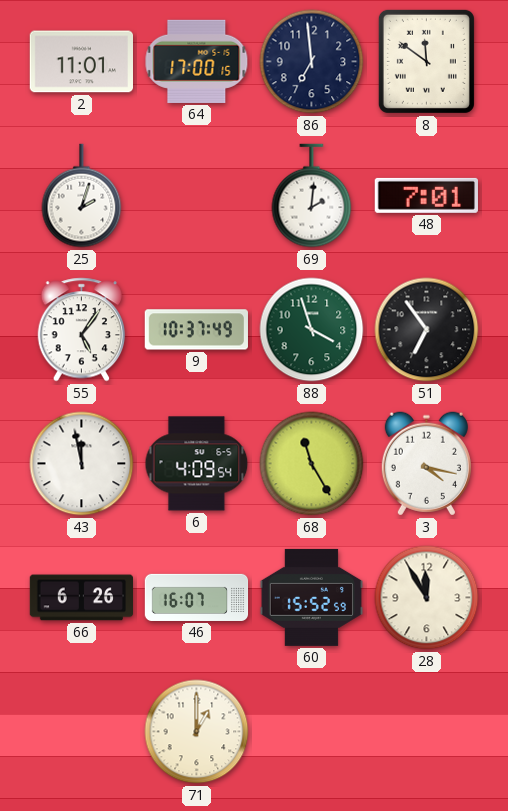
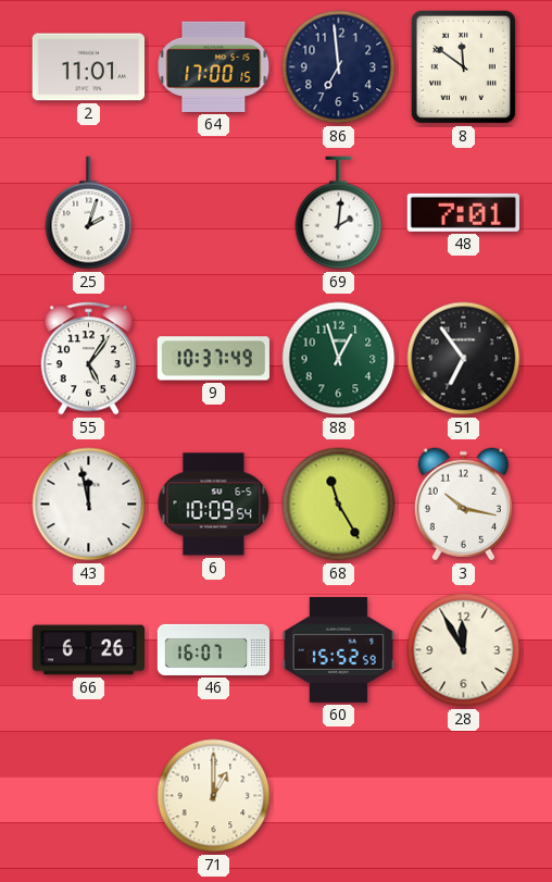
88: 3:57 -> 12:57
6: 4:09 -> 10:09
3: 4:17 -> 10:17
